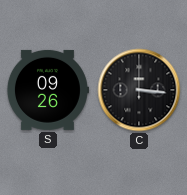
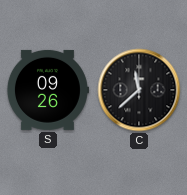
C: 3:16 -> 11:38
